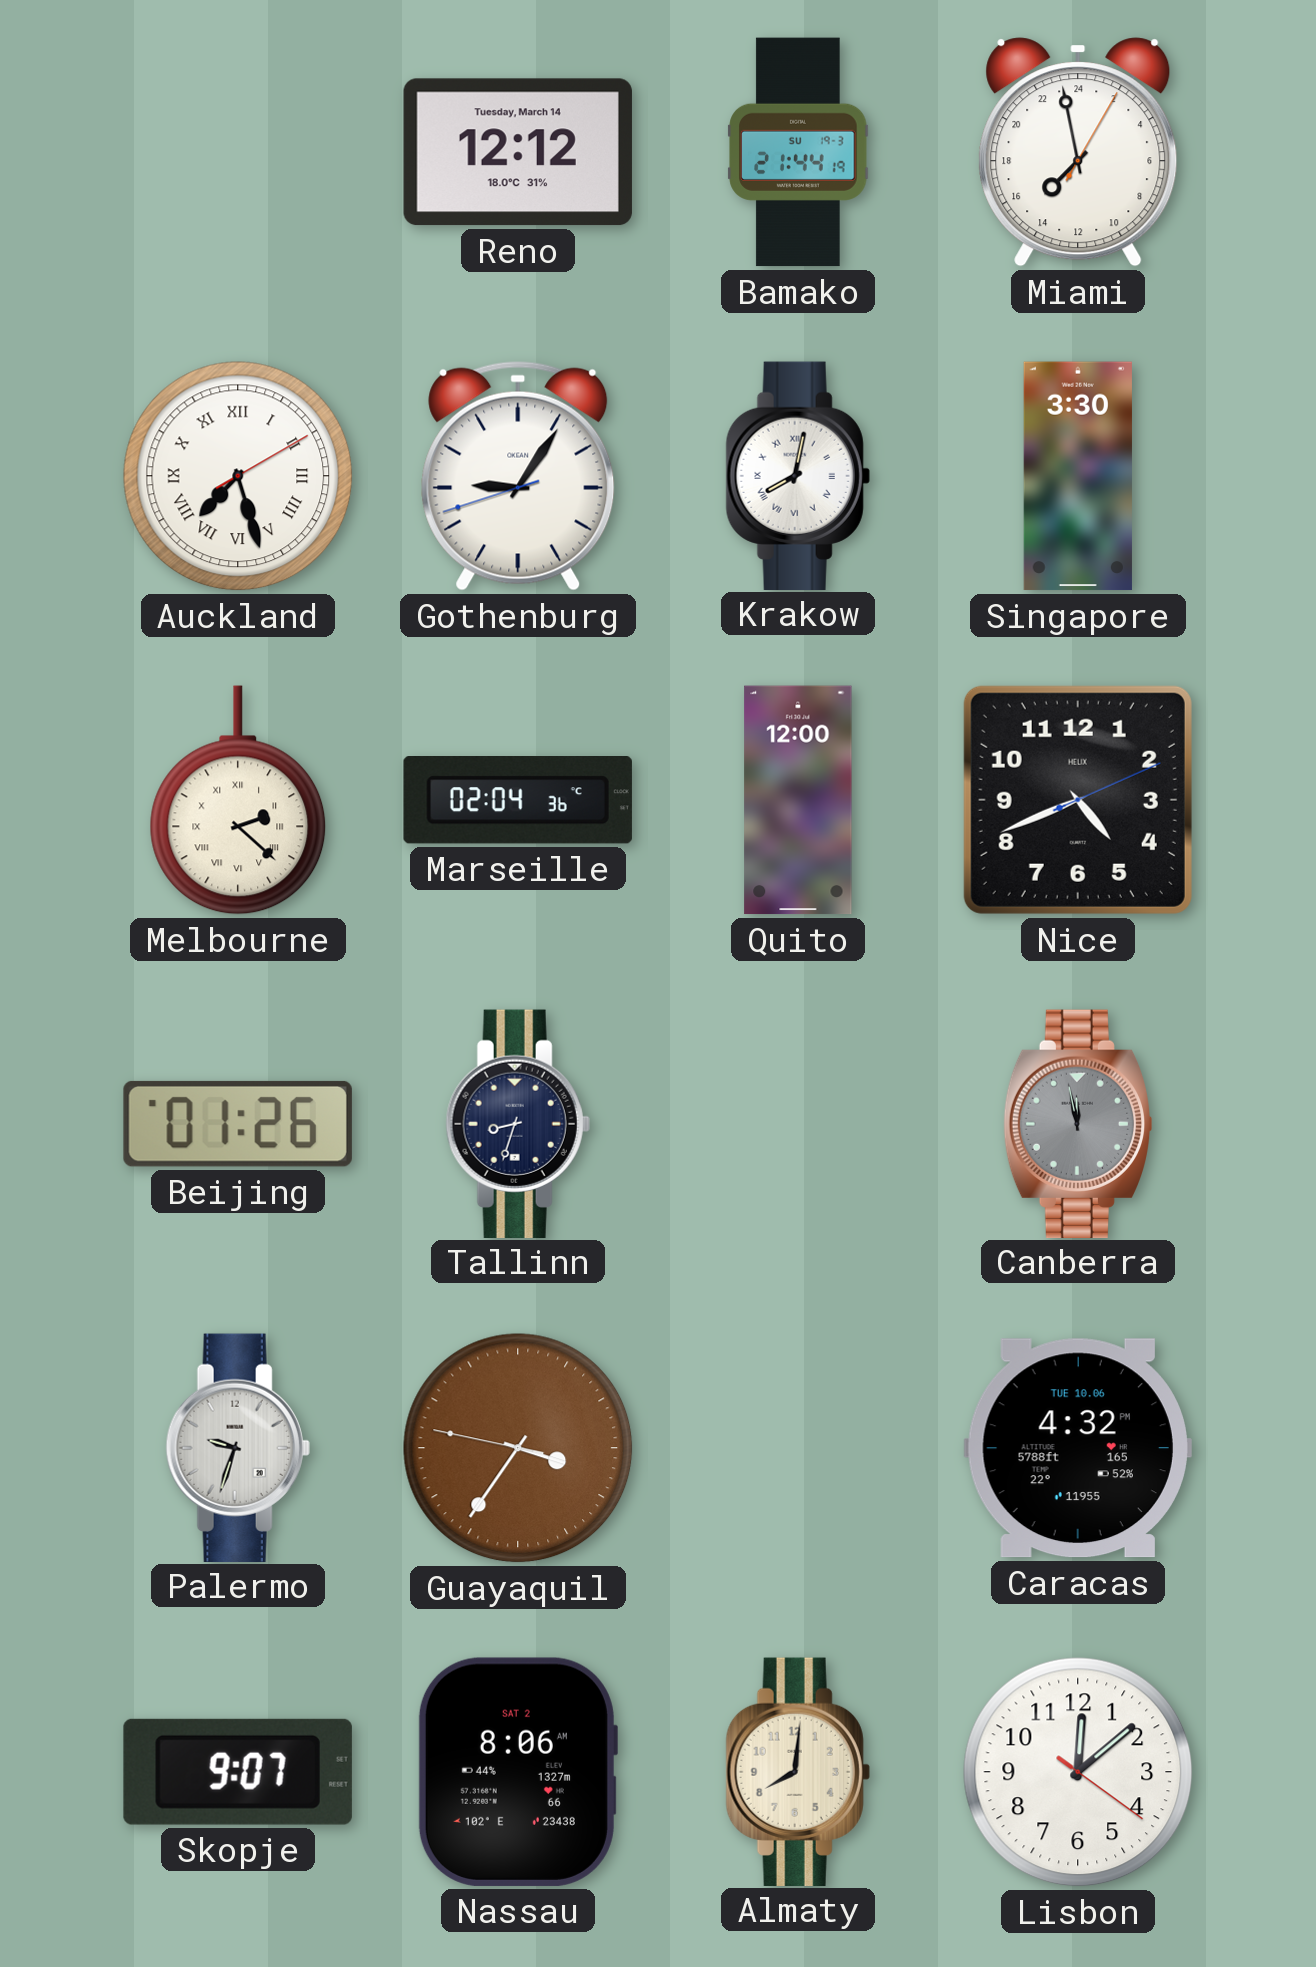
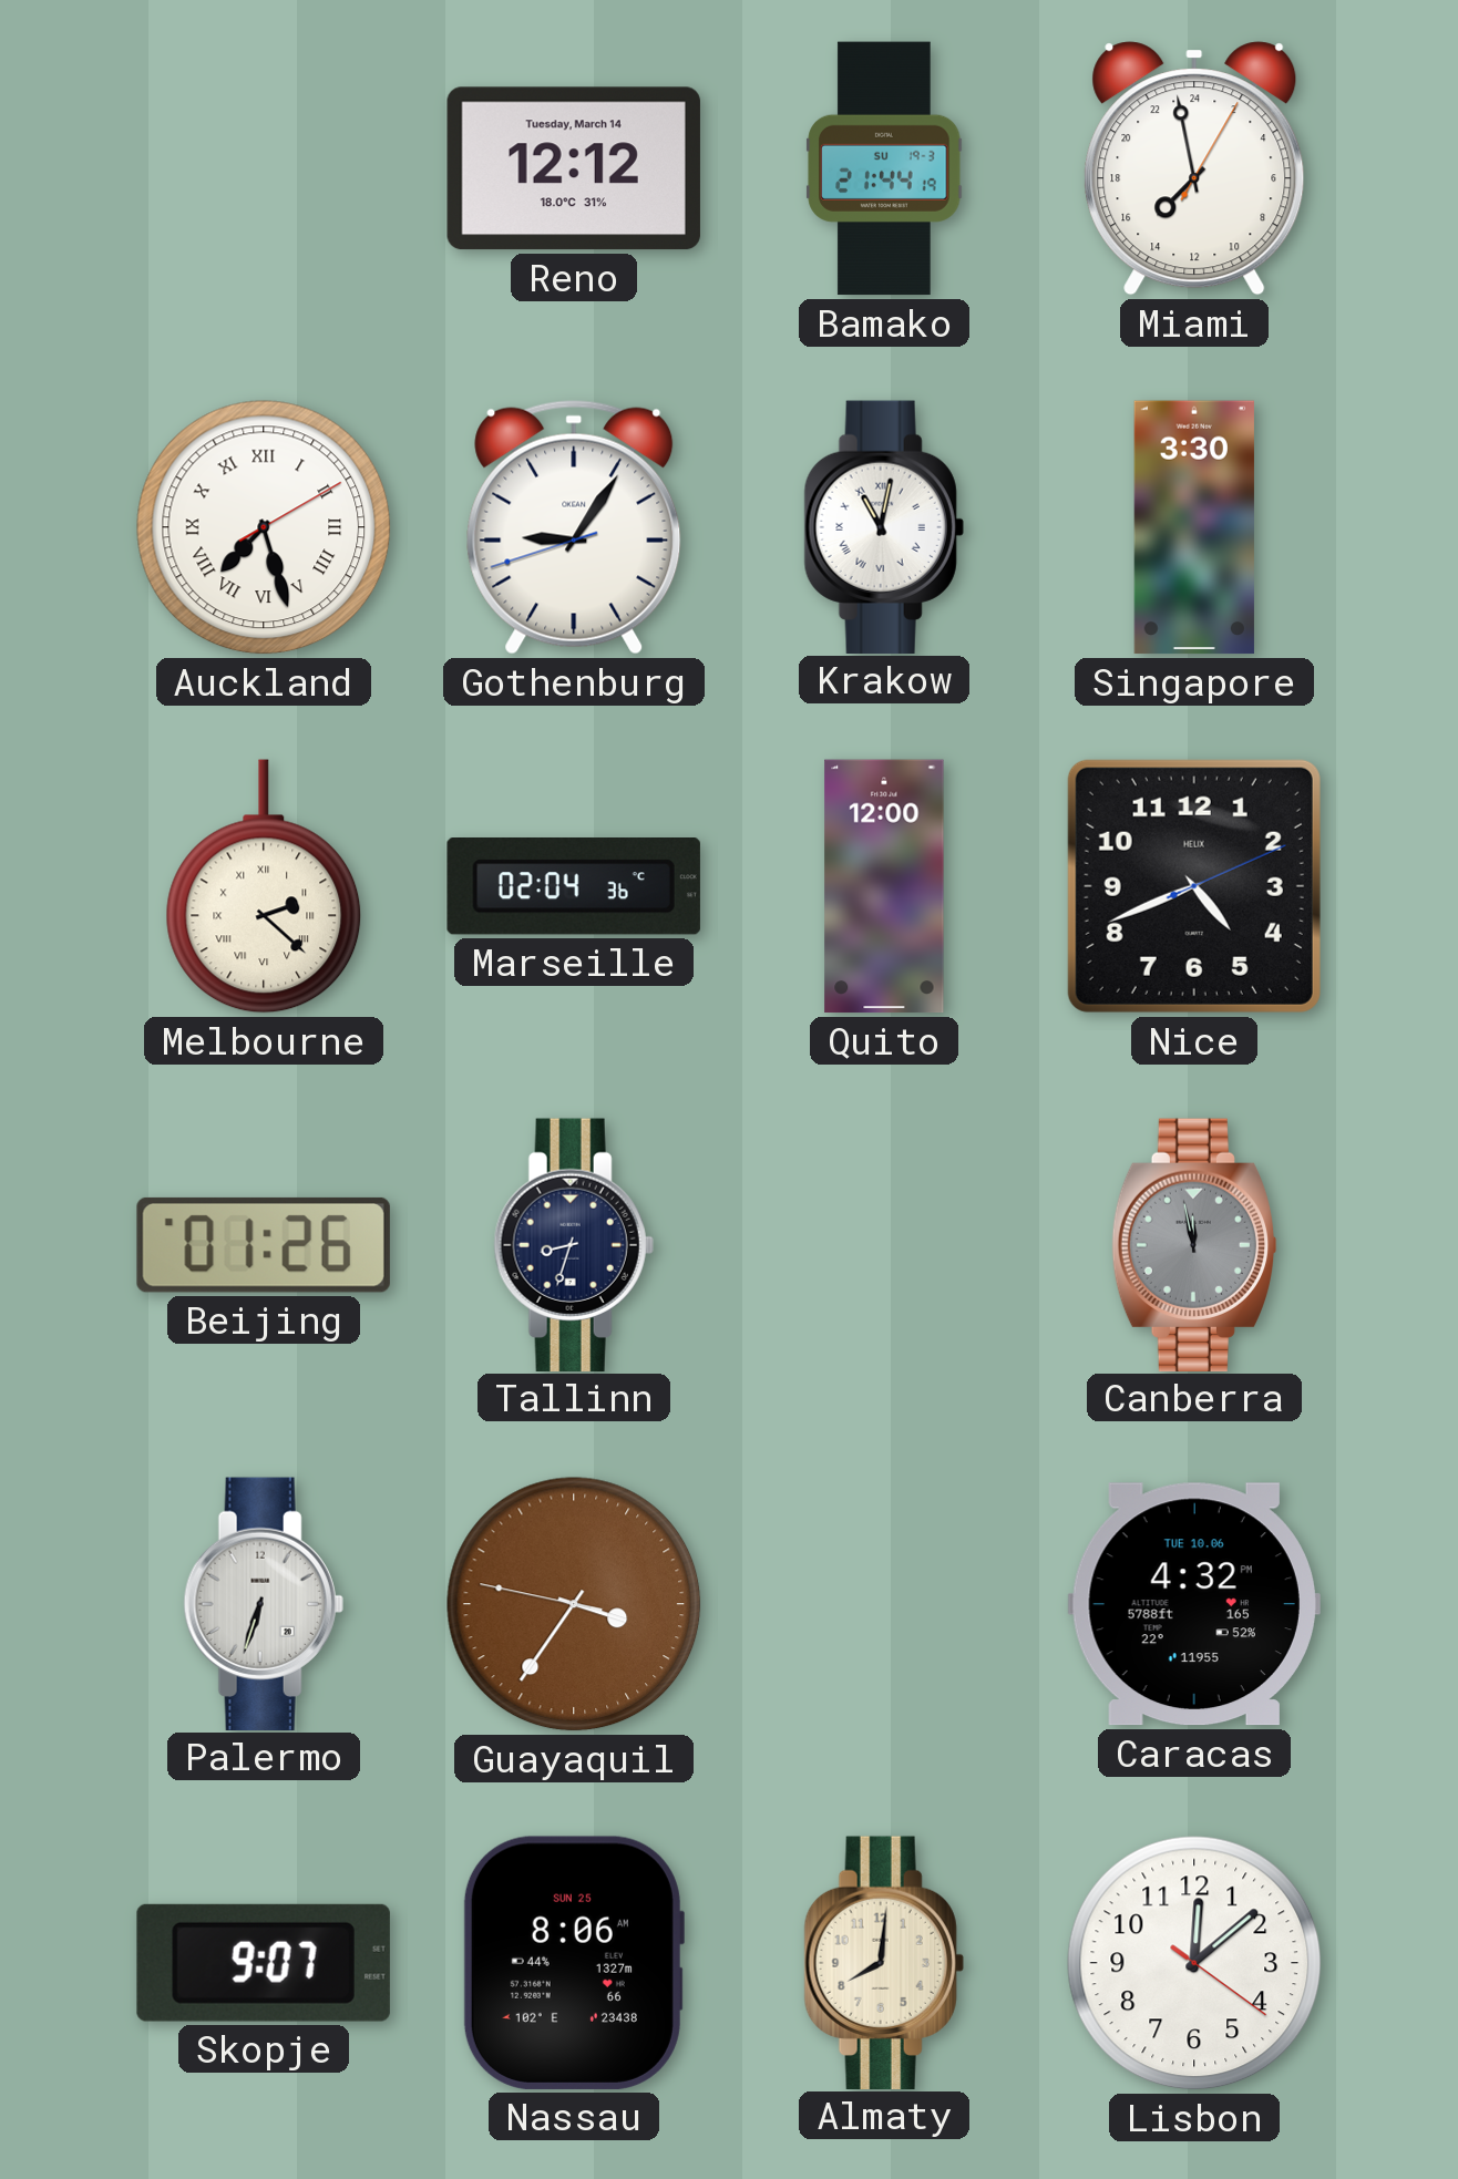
Krakow: 8:02 -> 11:02
Palermo: 9:33 -> 6:33
Nassau date: SAT 2 -> SUN 25
